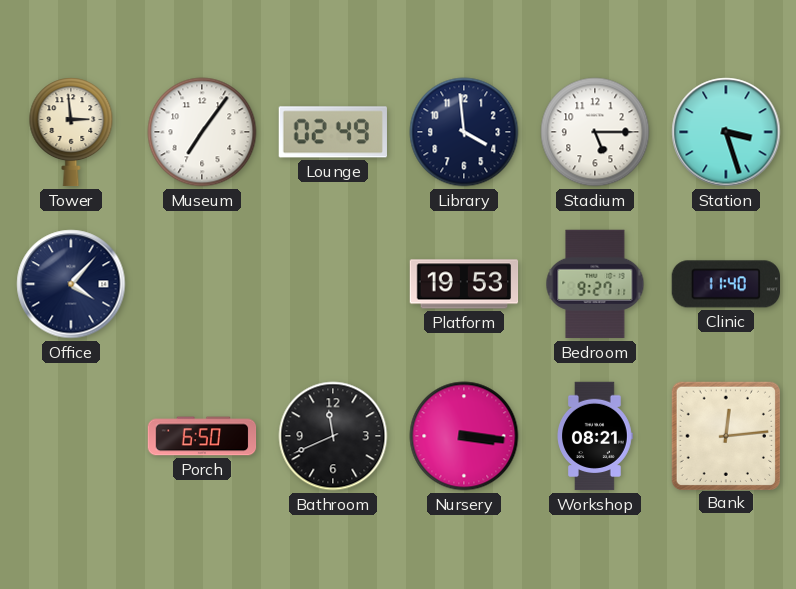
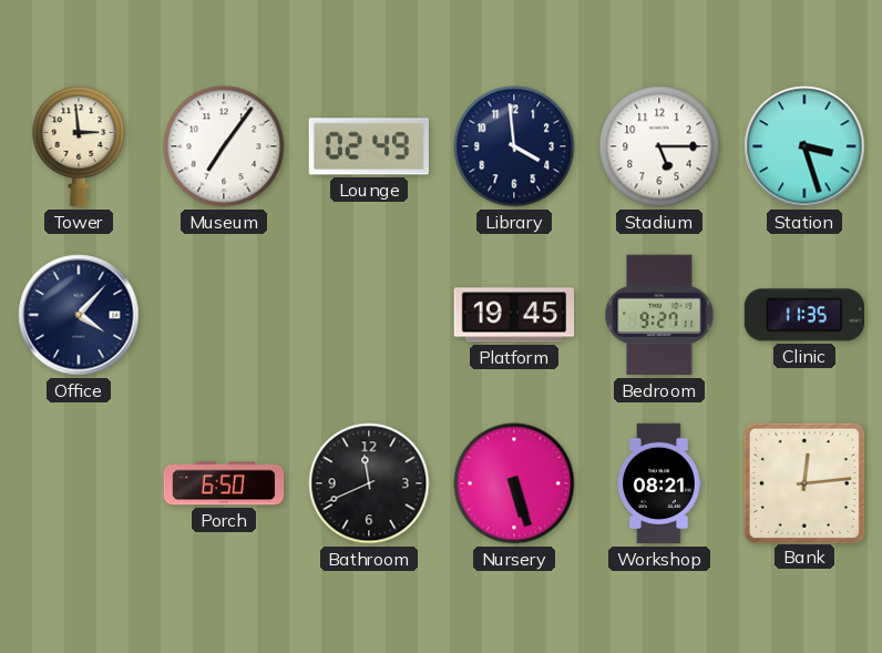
Platform: 19:53 -> 19:45
Clinic: 11:40 -> 11:35
Nursery: 3:16 -> 5:27
